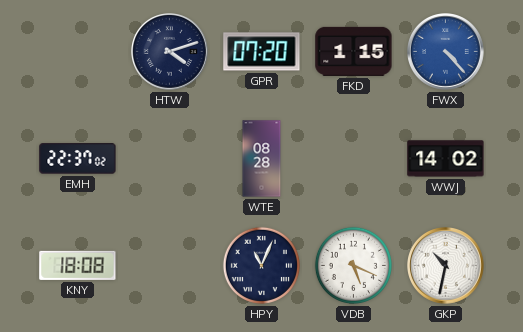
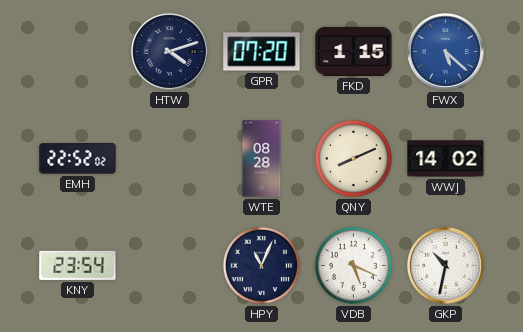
FWX: 4:23 -> 5:22
EMH: 22:37 -> 22:52
QNY: none -> 8:11
KNY: 18:08 -> 23:54
